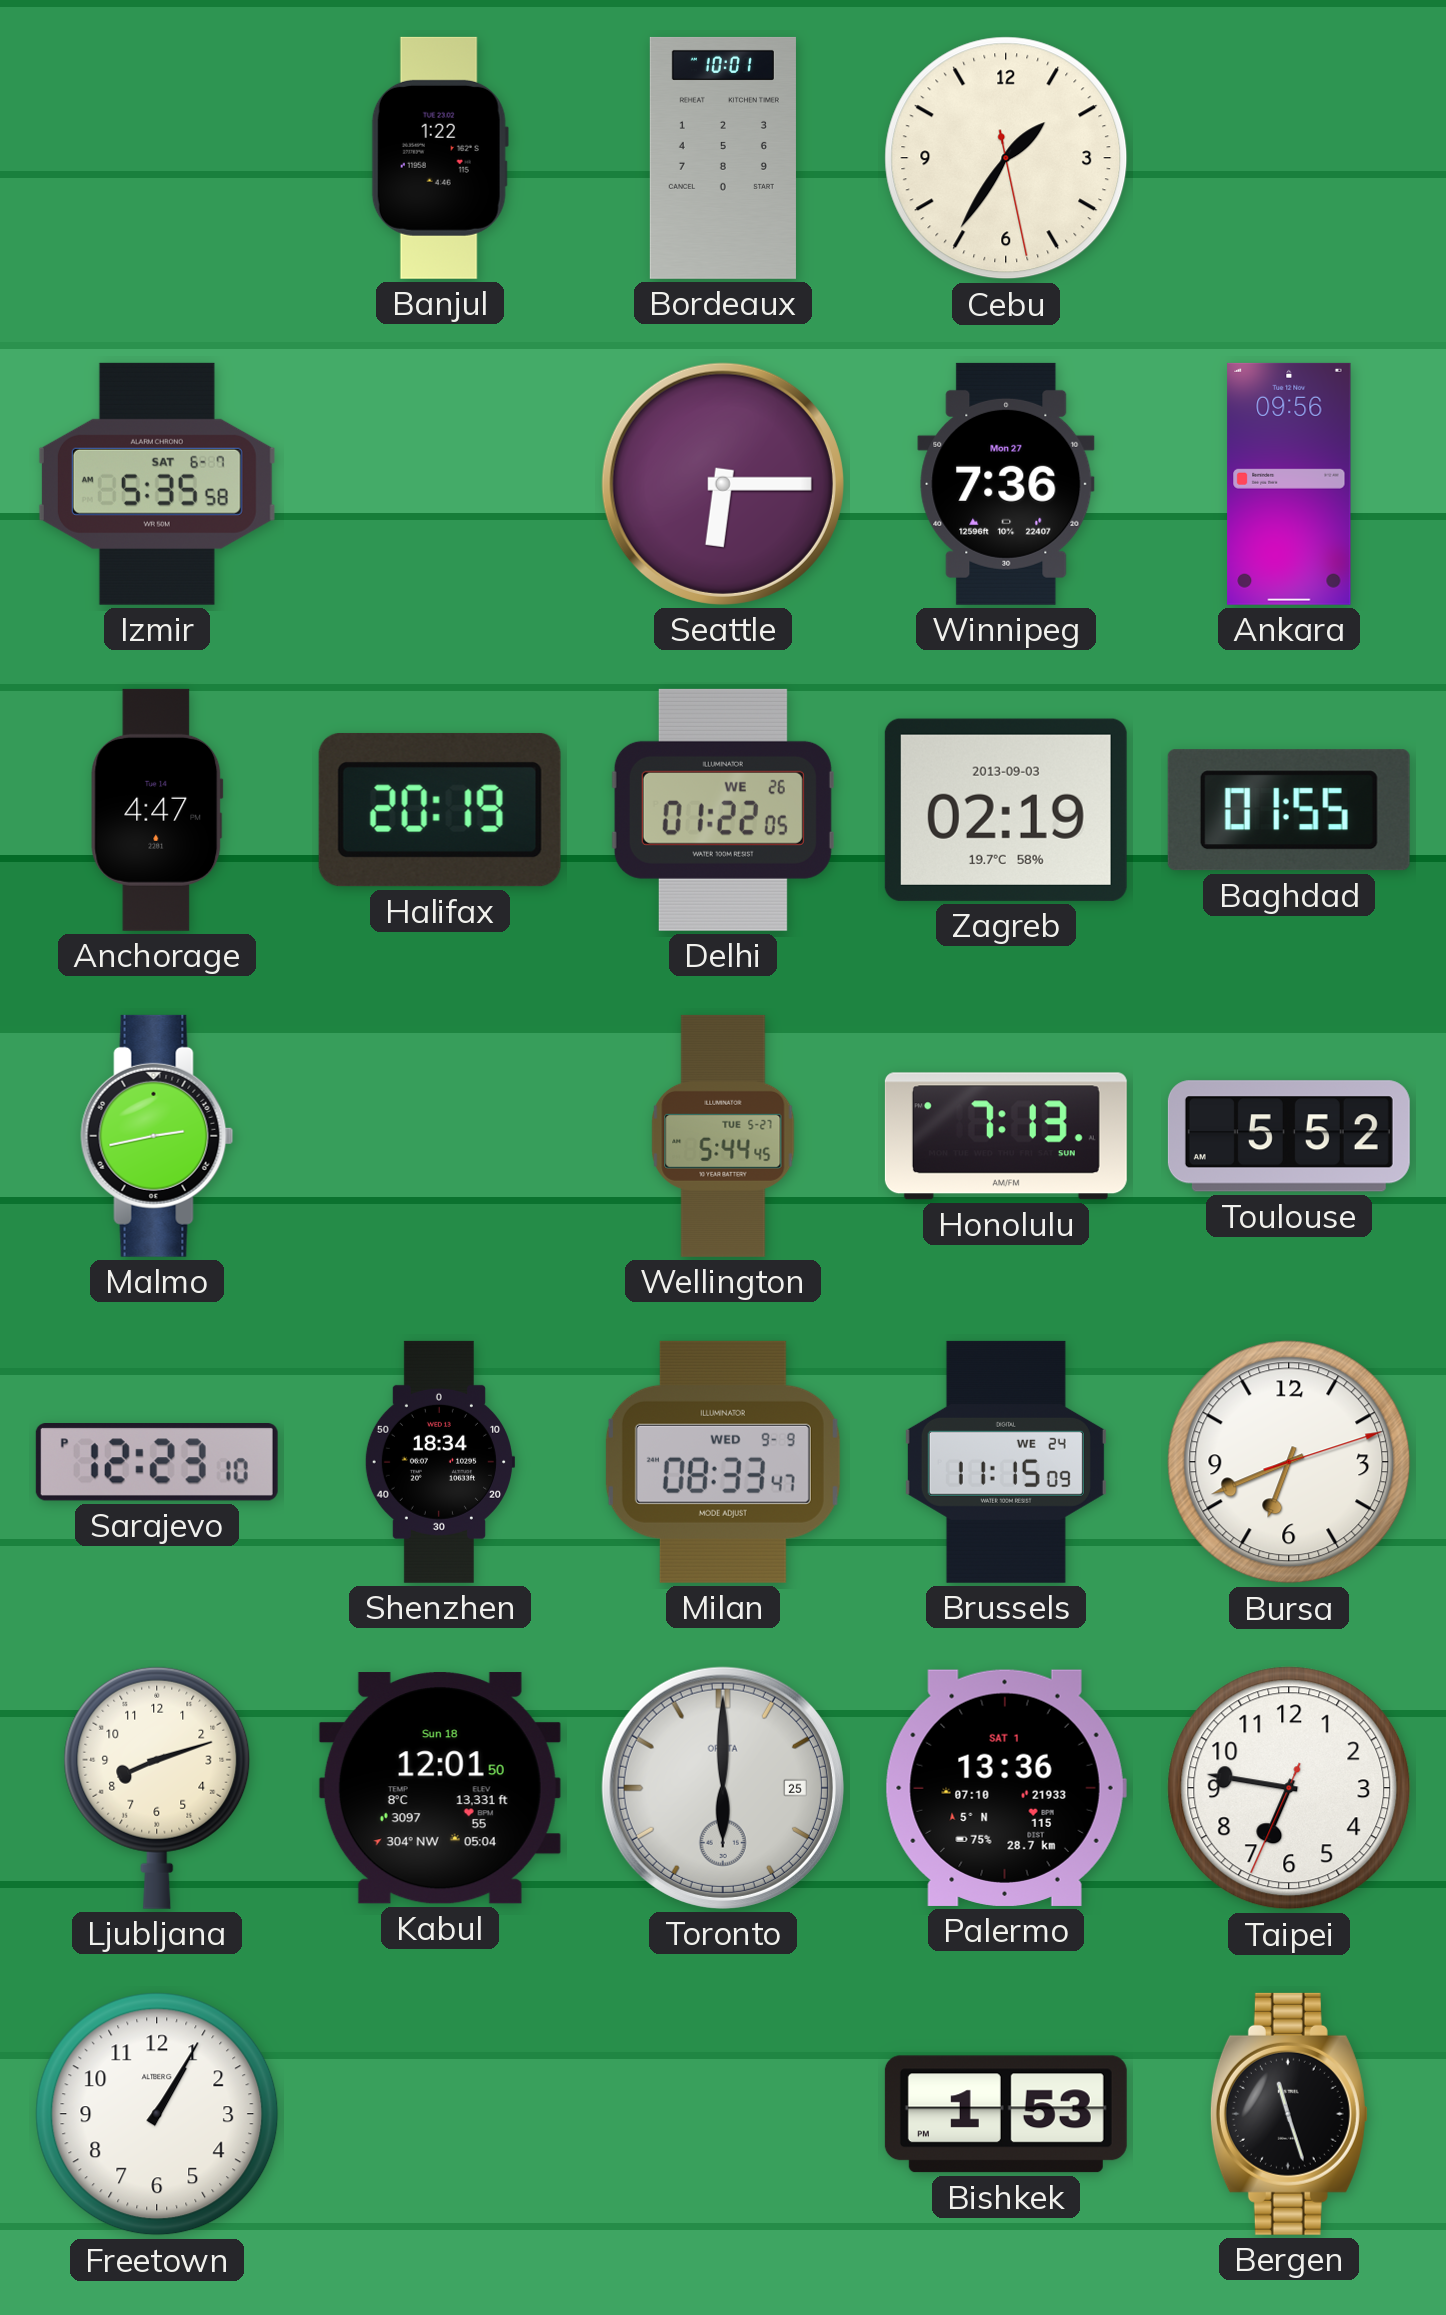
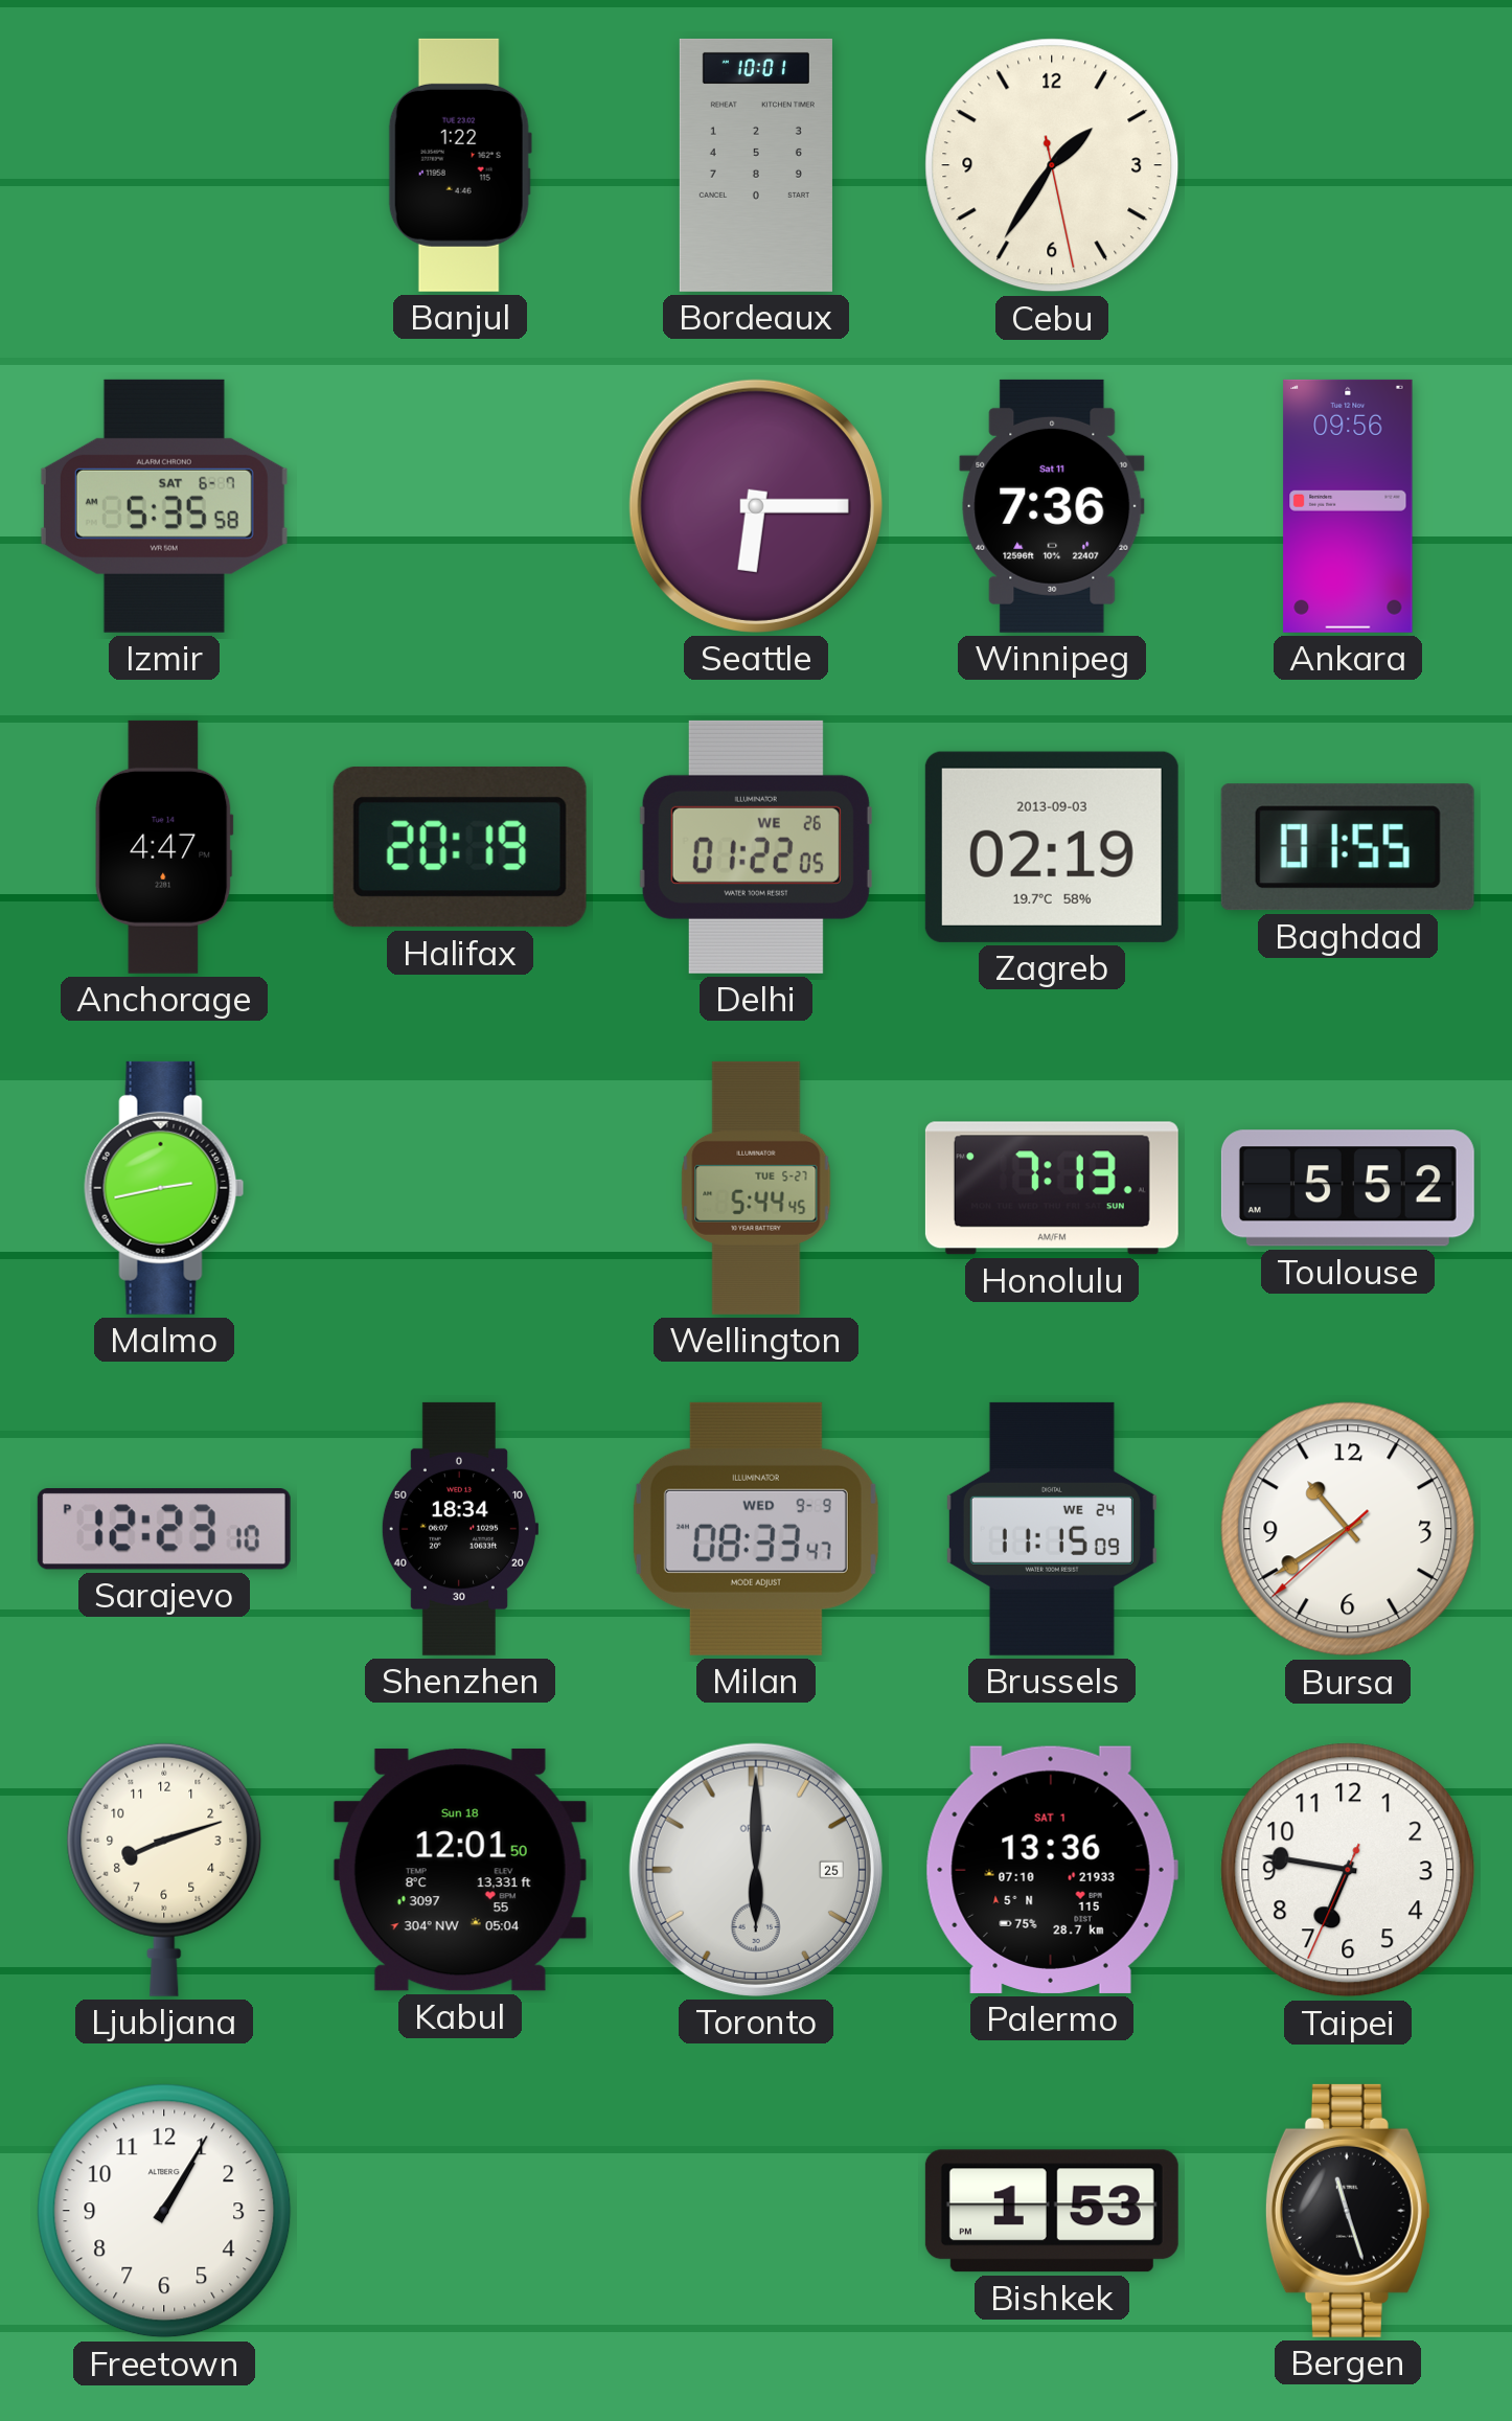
Winnipeg date: Mon 27 -> Sat 11
Bursa: 6:41 -> 10:39
